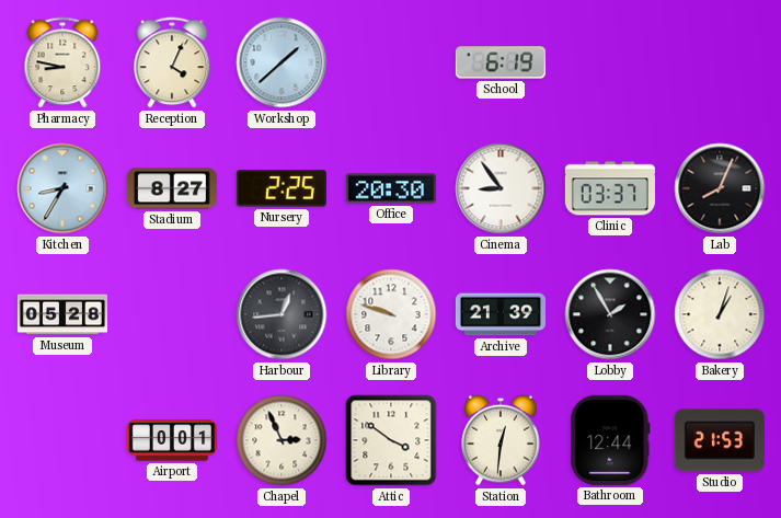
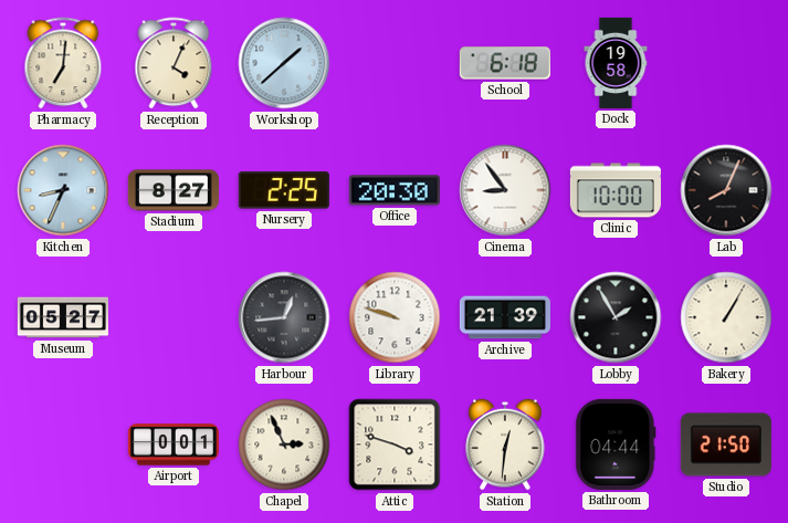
Pharmacy: 8:47 -> 7:01
School: 6:19 -> 6:18
Dock: none -> 19:58
Kitchen: 8:35 -> 8:34
Clinic: 03:37 -> 10:00
Museum: 05:28 -> 05:27
Bakery: 1:03 -> 1:05
Attic: 3:51 -> 3:48
Bathroom: 12:44 -> 04:44
Studio: 21:53 -> 21:50
